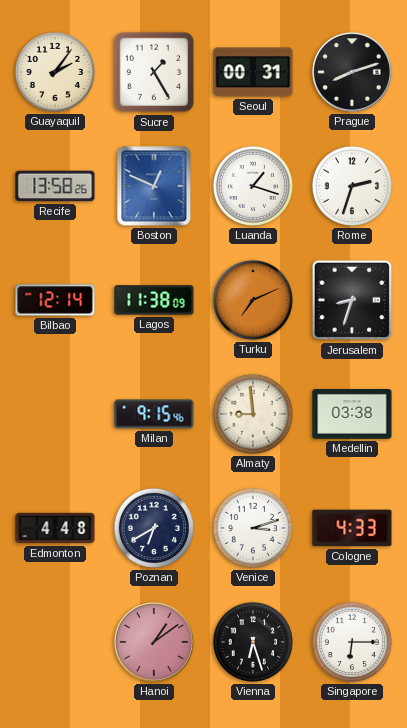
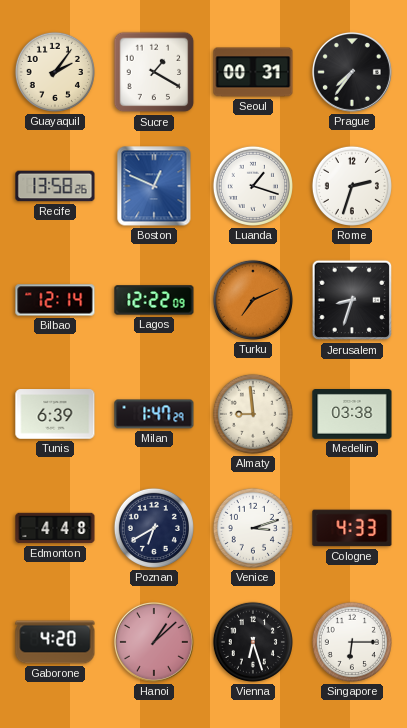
Sucre: 1:25 -> 1:20
Prague: 8:12 -> 7:36
Lagos: 11:38 -> 12:22
Tunis: none -> 6:39
Milan: 9:15 -> 1:47
Gaborone: none -> 4:20
Hanoi: 1:09 -> 1:08
